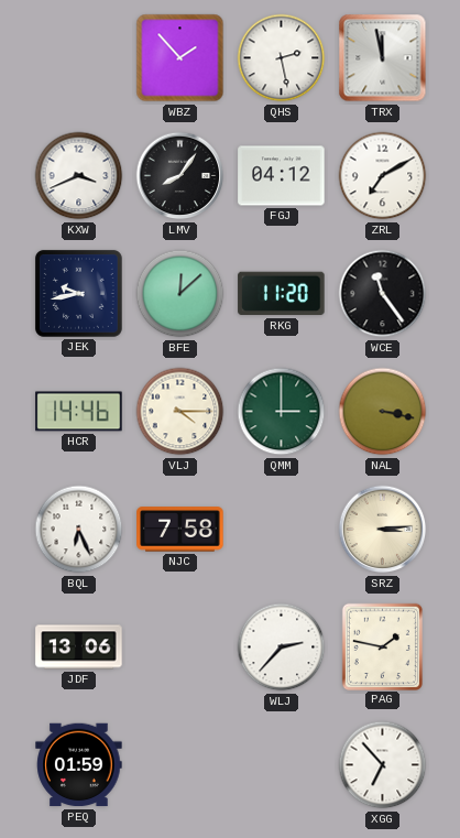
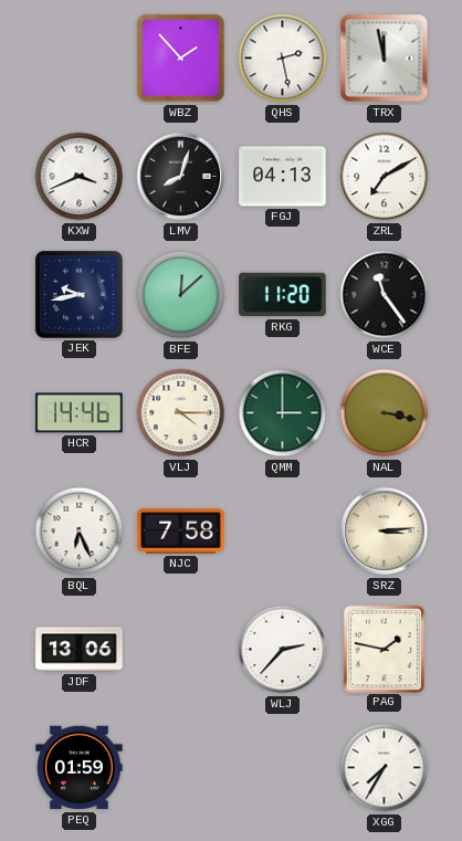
LMV: 8:06 -> 8:03
FGJ: 04:12 -> 04:13
XGG: 6:53 -> 7:35
